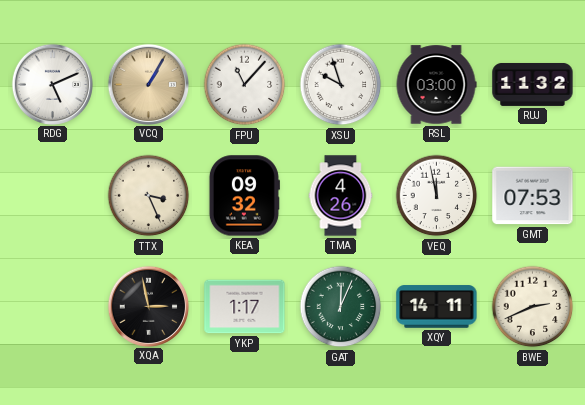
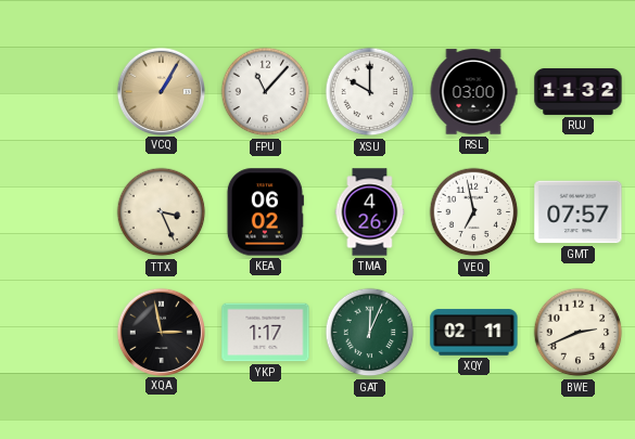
RDG: 5:11 -> none
XSU: 9:57 -> 10:00
KEA: 09:32 -> 06:02
VEQ: 11:58 -> 6:58
GMT: 07:53 -> 07:57
XQY: 14:11 -> 02:11
